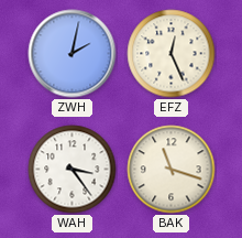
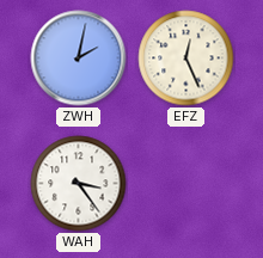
BAK: 11:18 -> none
